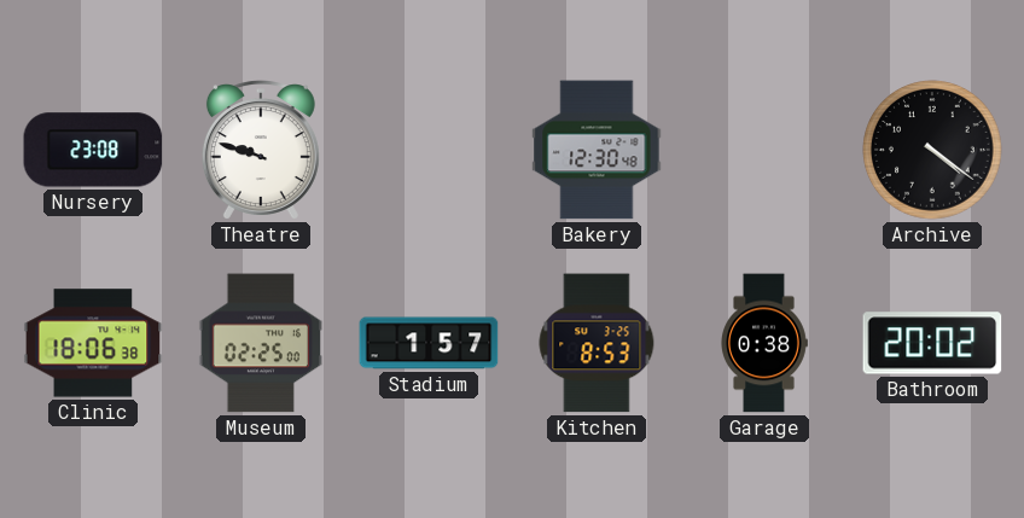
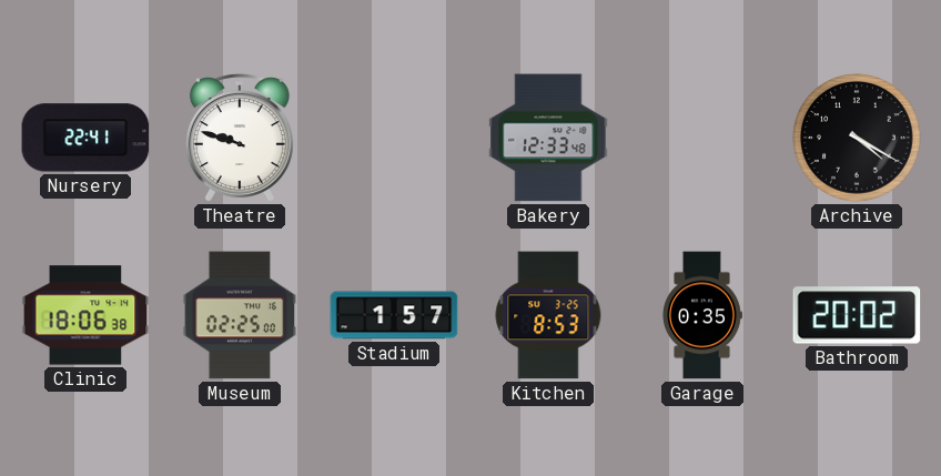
Nursery: 23:08 -> 22:41
Bakery: 12:30 -> 12:33
Archive: 4:21 -> 4:20
Garage: 0:38 -> 0:35
